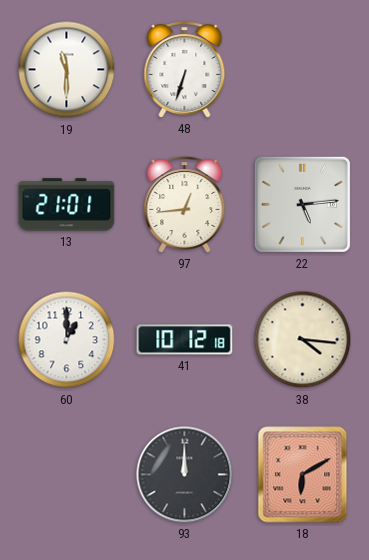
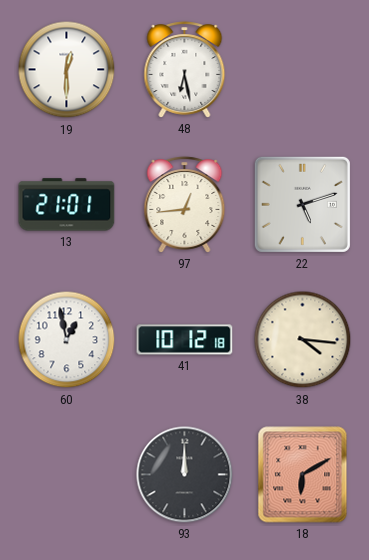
19: 11:30 -> 12:30
48: 6:33 -> 6:28
22: 5:14 -> 5:12
60: 1:00 -> 12:58
